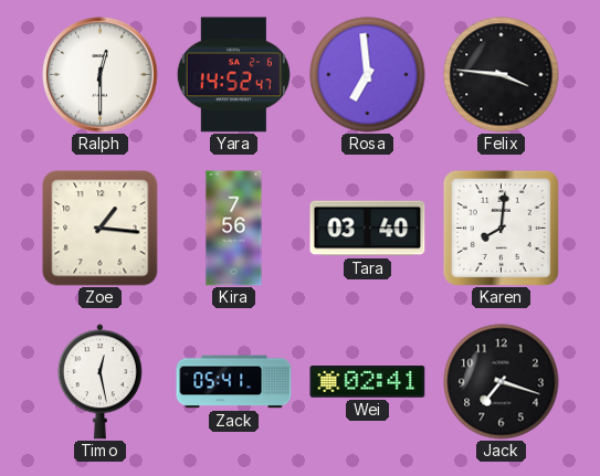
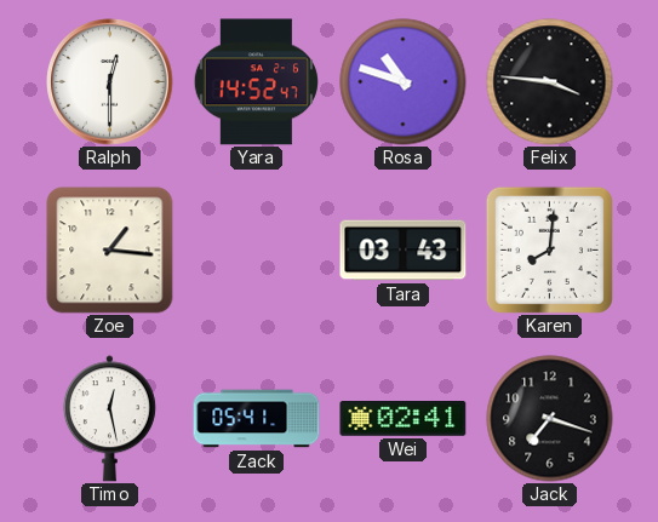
Rosa: 6:59 -> 10:48
Kira: 7:56 -> none
Tara: 03:40 -> 03:43
